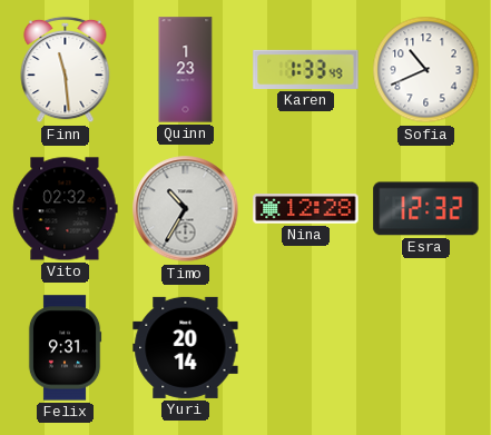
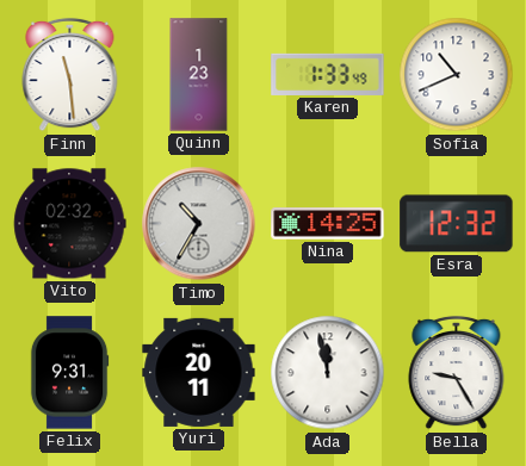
Nina: 12:28 -> 14:25
Yuri: 20:14 -> 20:11
Ada: none -> 11:58
Bella: none -> 9:25
